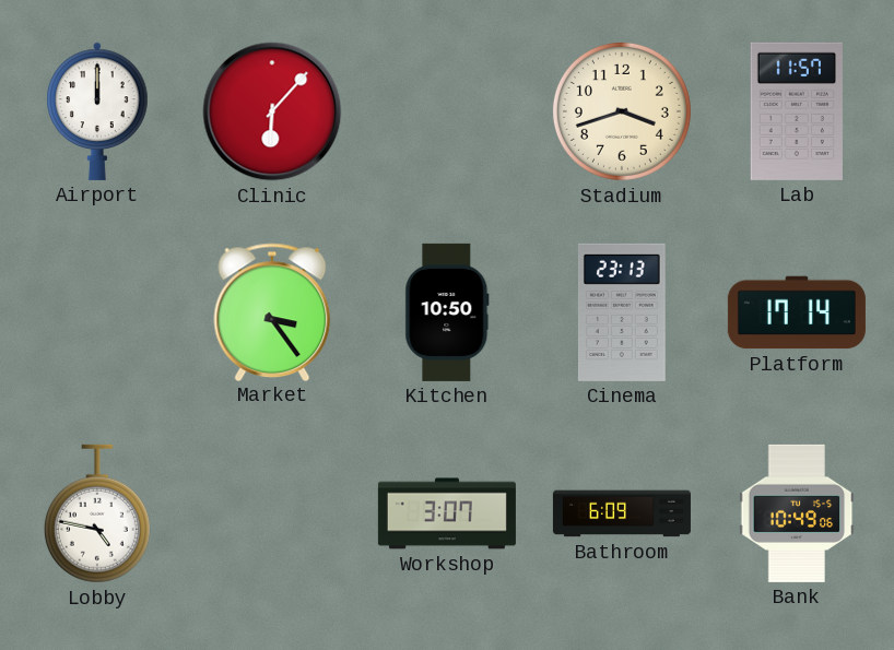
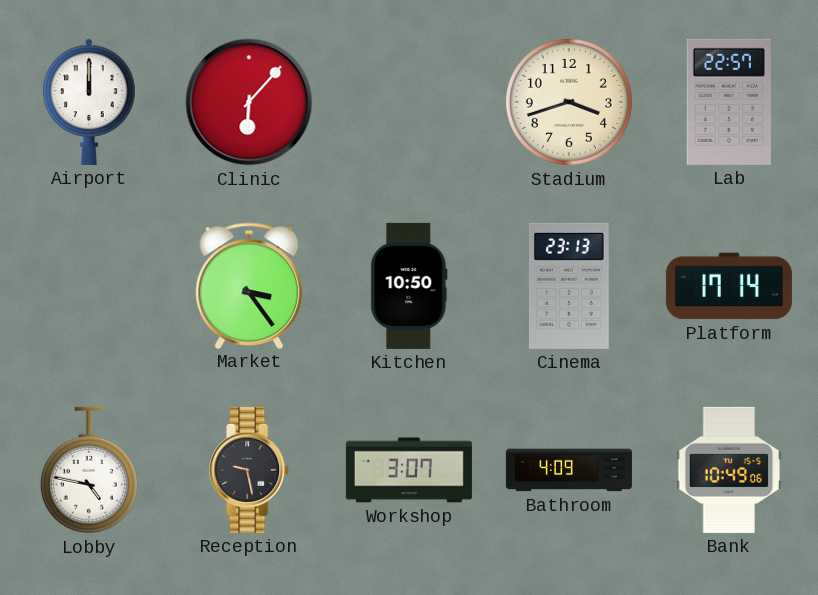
Lab: 11:57 -> 22:57
Reception: none -> 9:28
Bathroom: 6:09 -> 4:09
